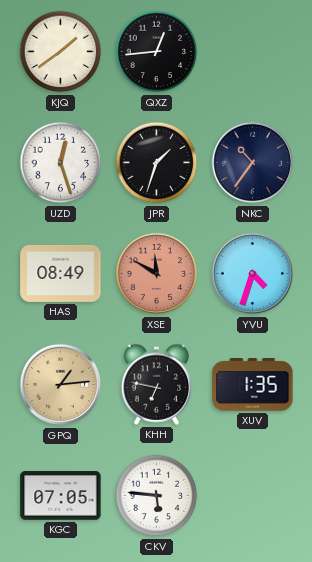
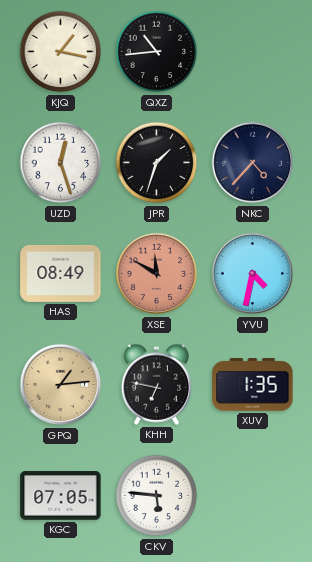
KJQ: 1:39 -> 1:17
QXZ: 12:44 -> 10:44
NKC: 10:36 -> 4:37
YVU: 4:33 -> 4:32
